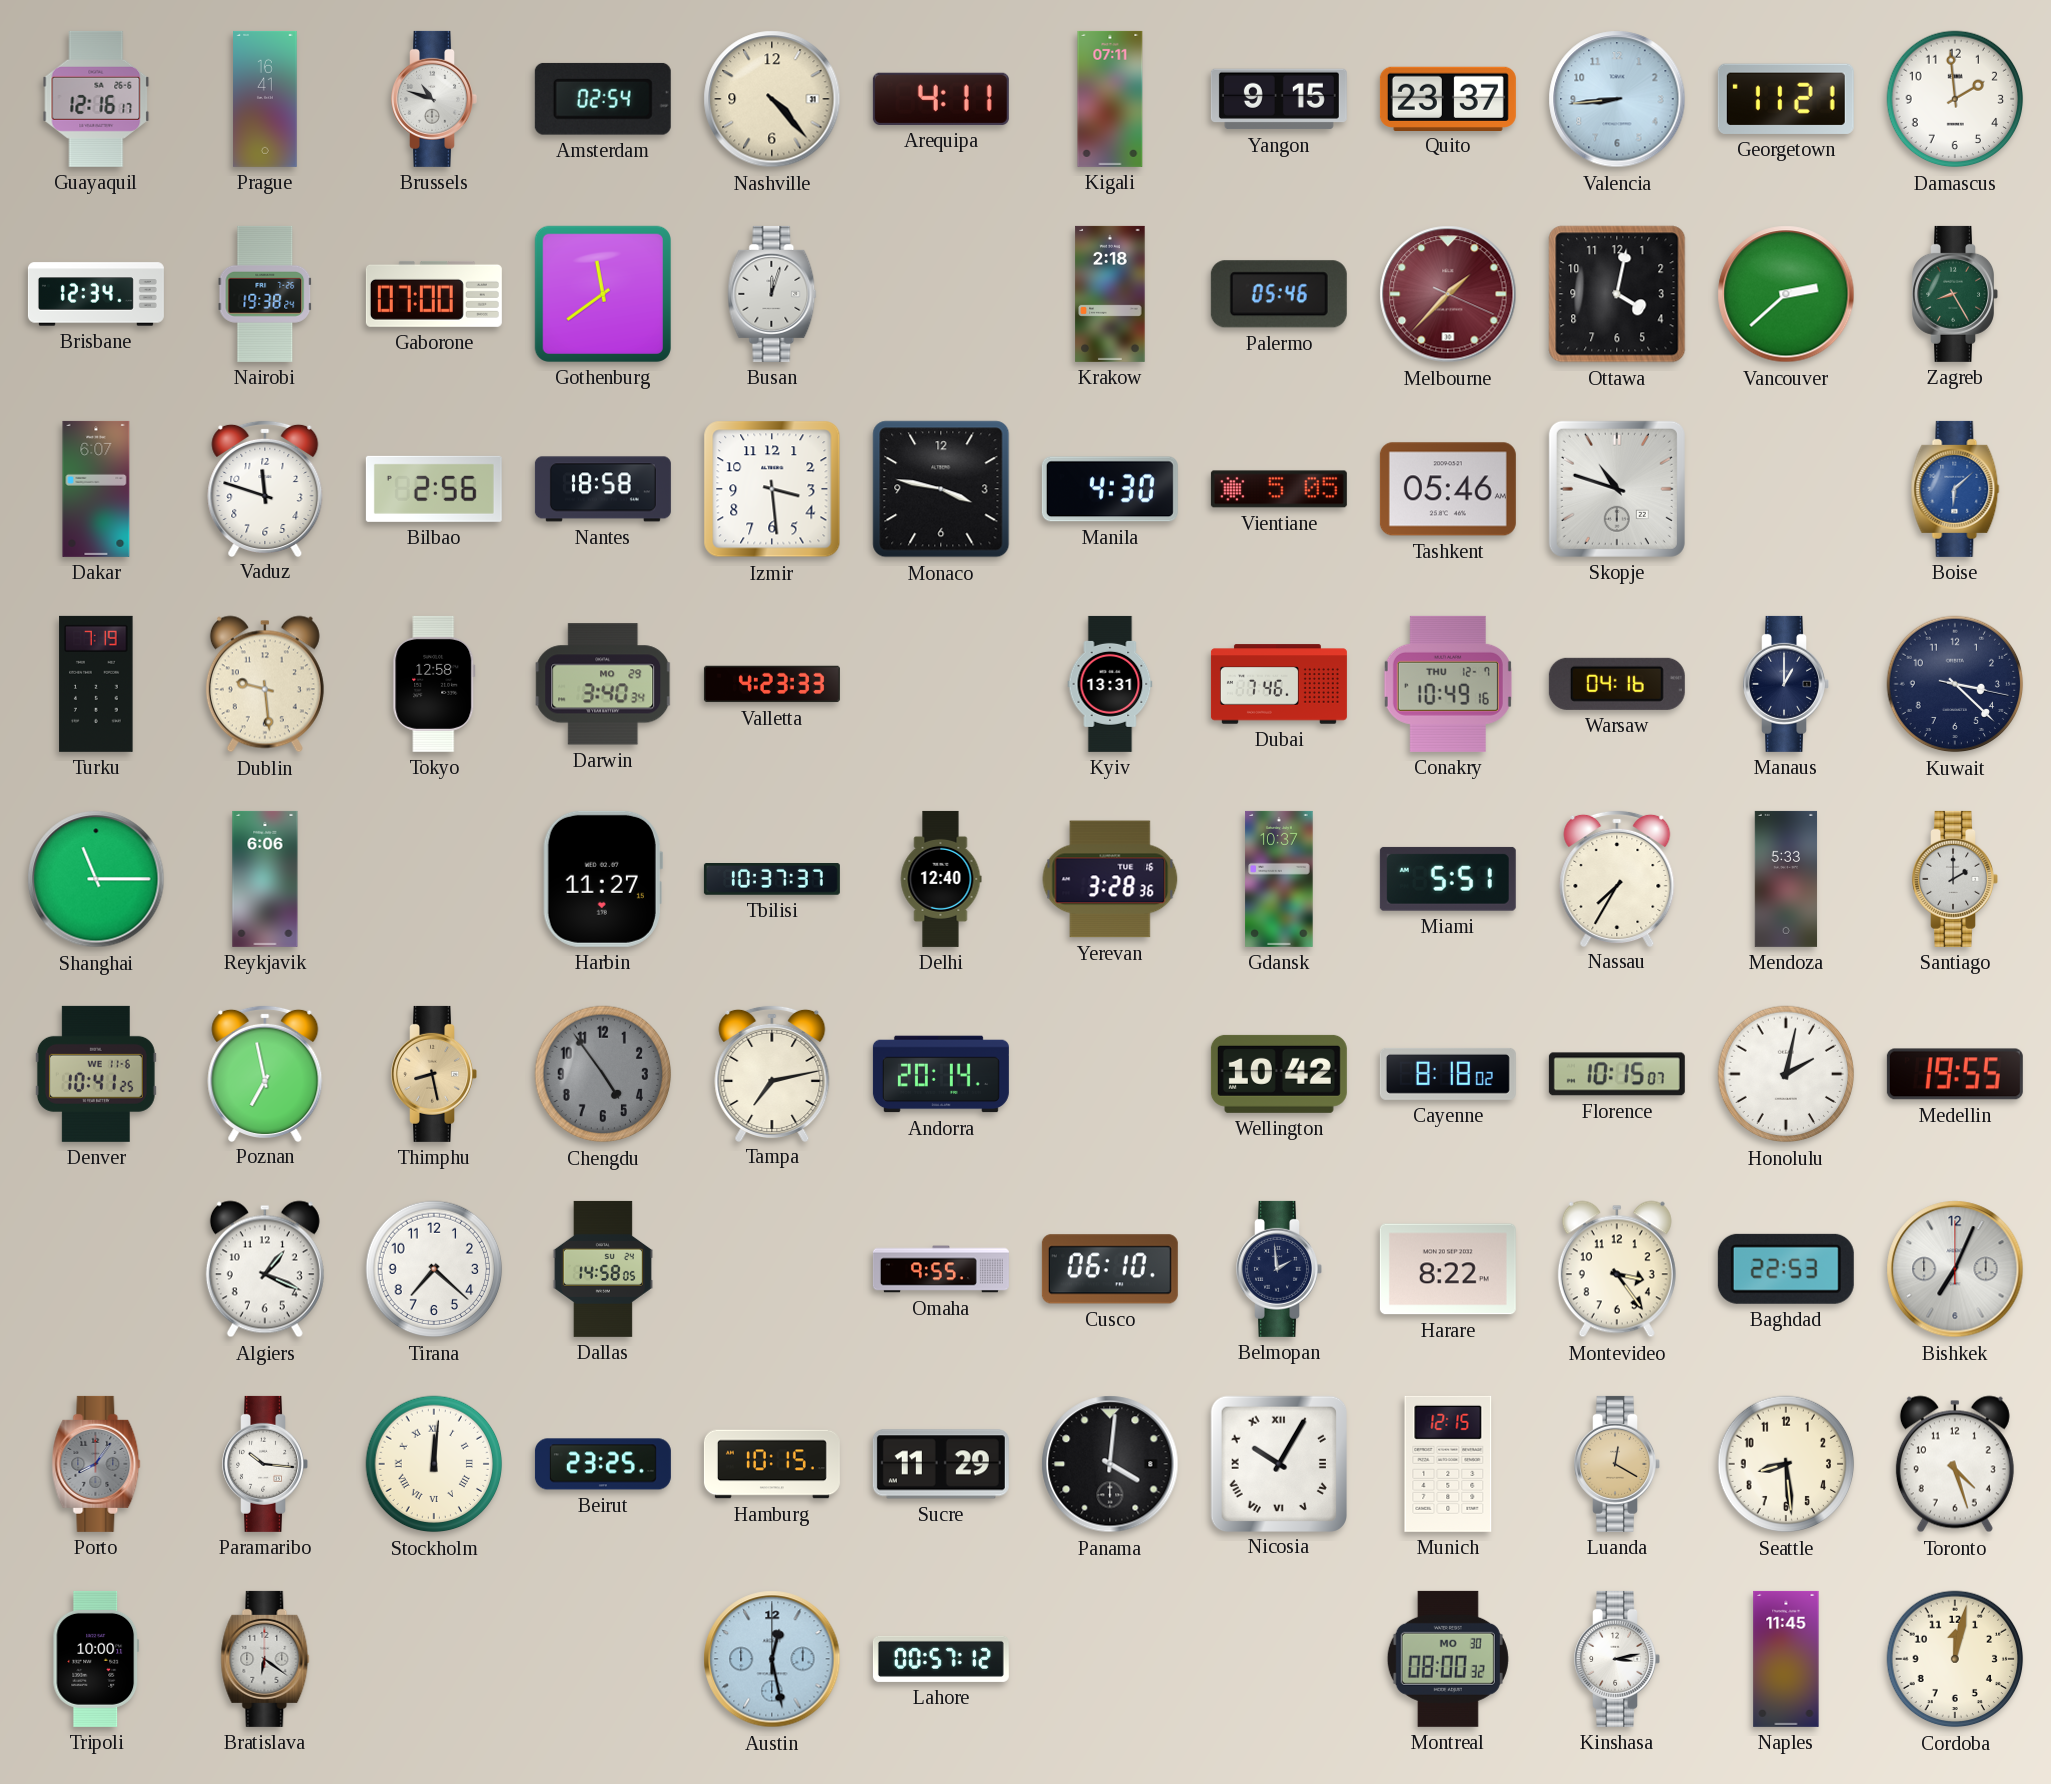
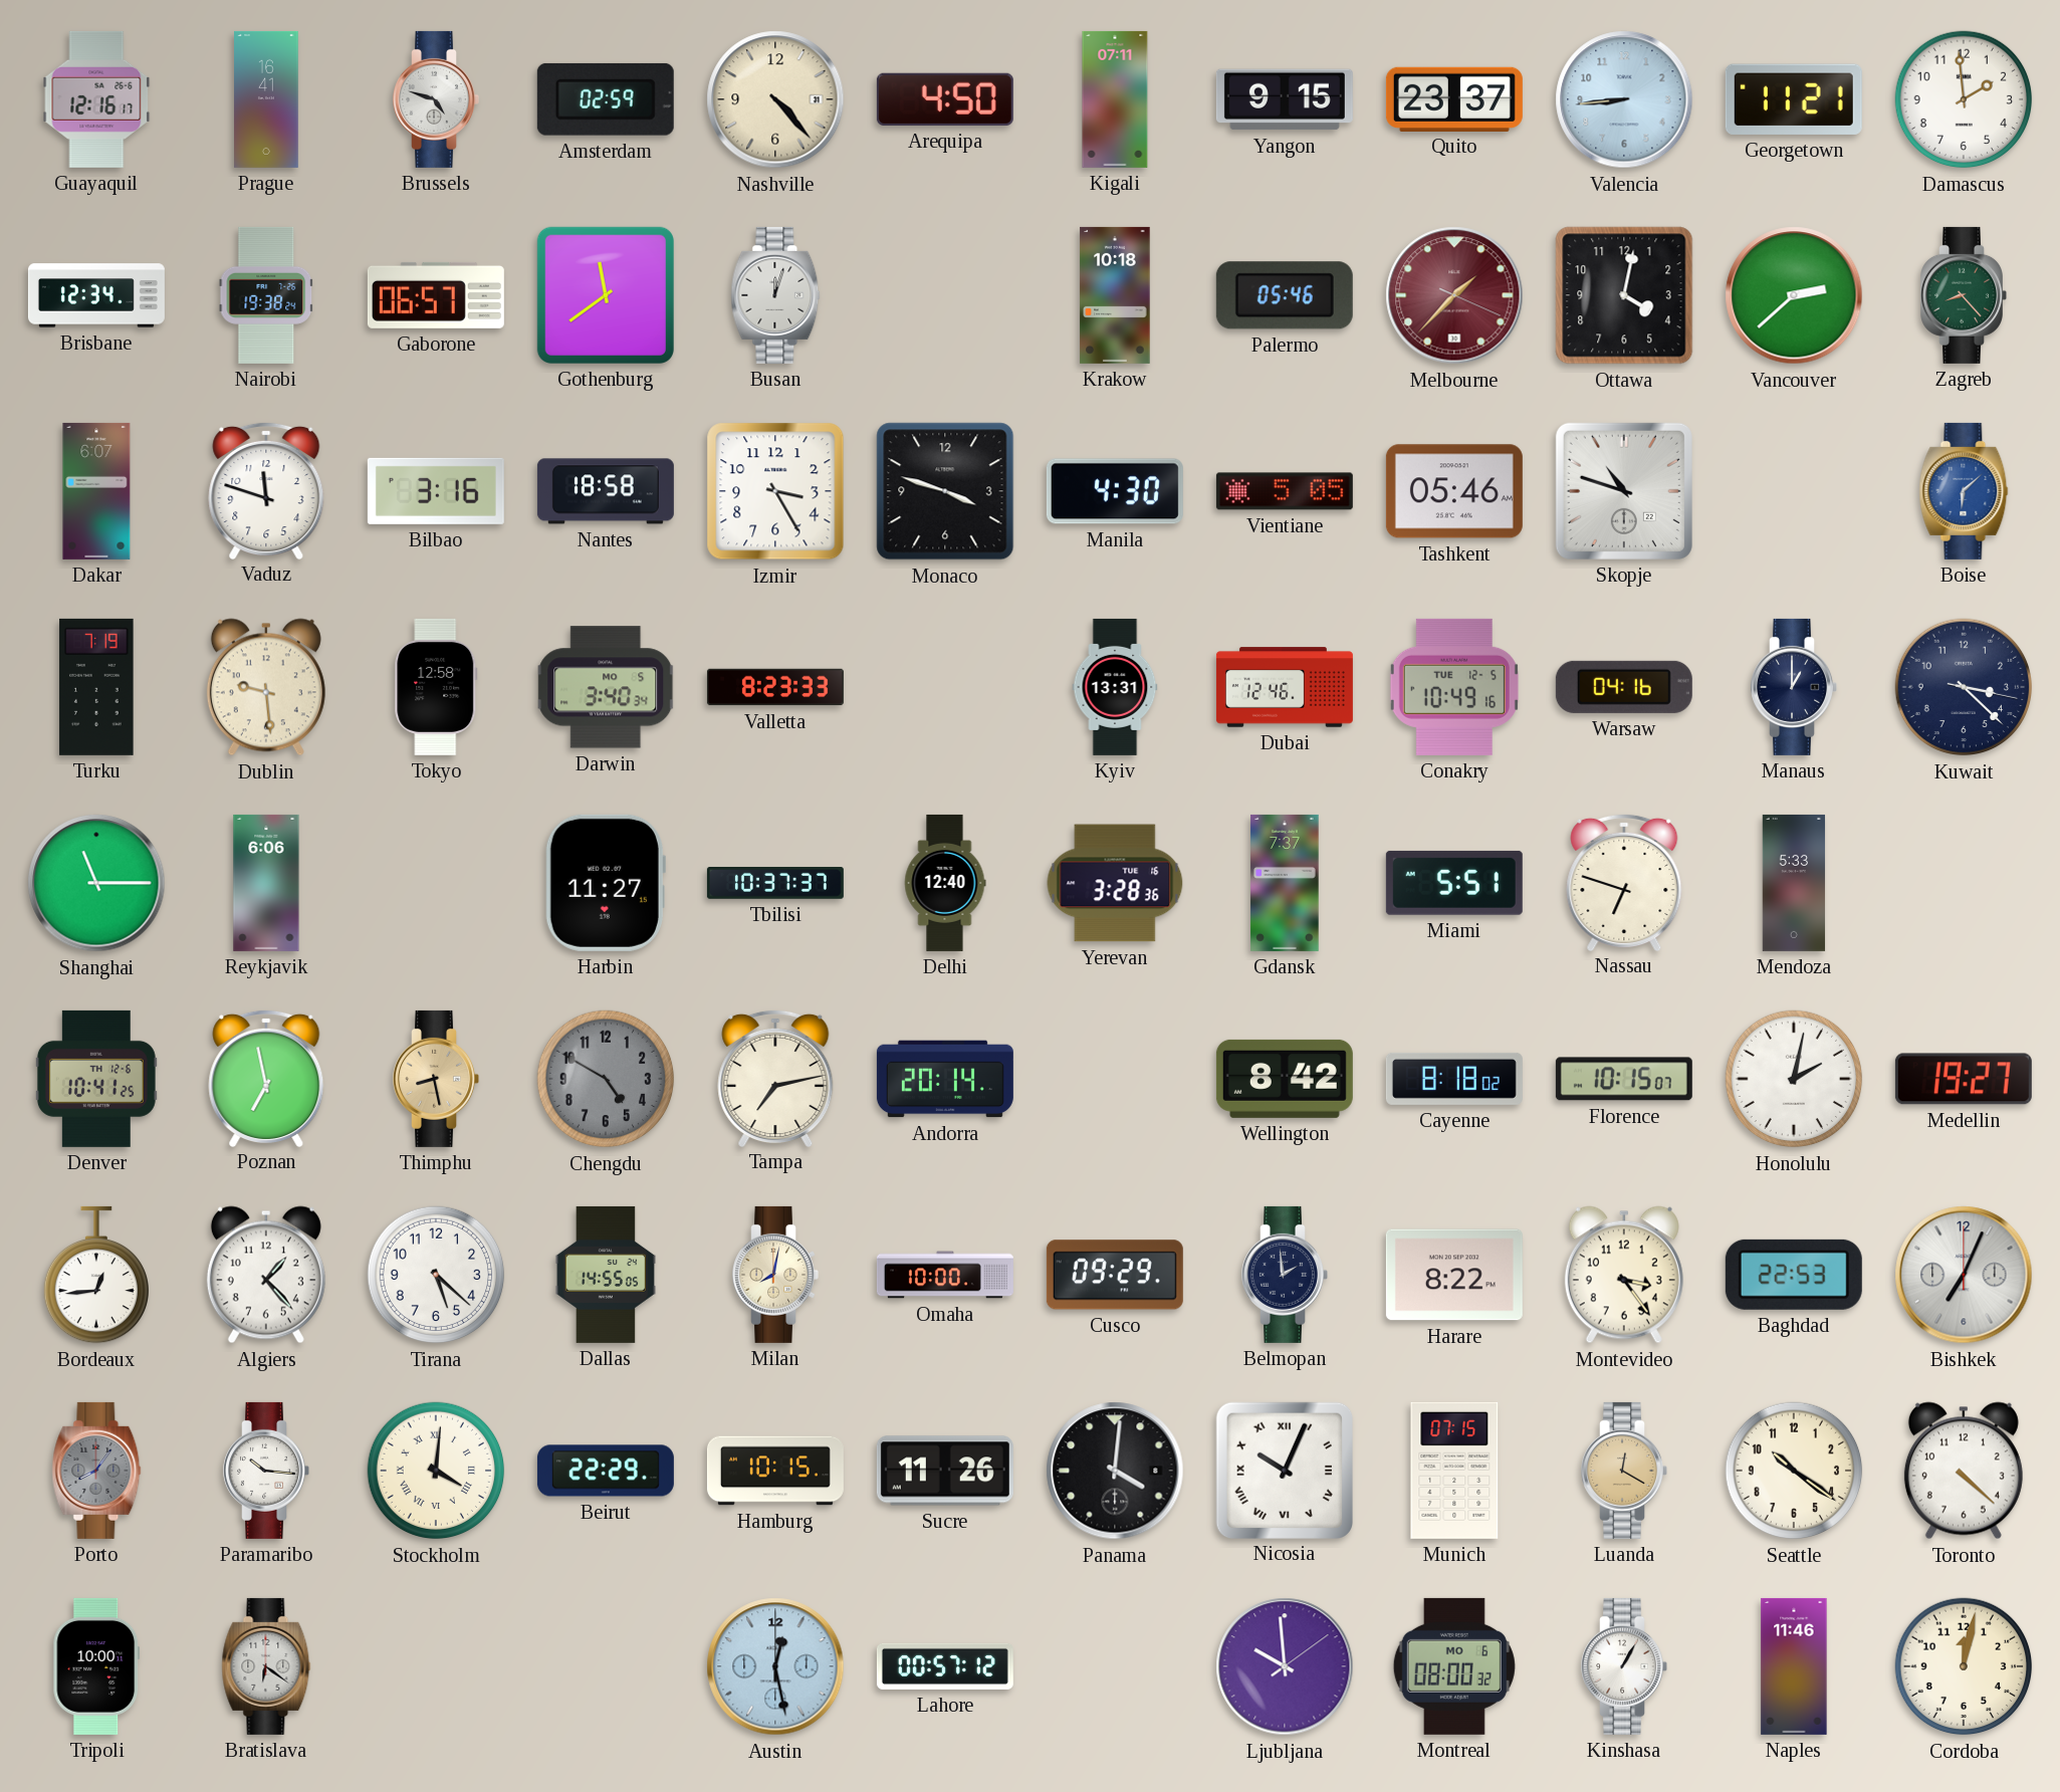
Brussels: 10:48 -> 4:48
Amsterdam: 02:54 -> 02:59
Arequipa: 4:11 -> 4:50
Gaborone: 07:00 -> 06:57
Krakow: 2:18 -> 10:18
Zagreb: 8:25 -> 8:23
Bilbao: 2:56 -> 3:16
Izmir: 3:29 -> 3:25
Monaco: 3:47 -> 3:48
Darwin date: MO 29 -> MO 5
Valletta: 4:23 -> 8:23
Dubai: 7:46 -> 12:46
Conakry date: THU 12-7 -> TUE 12-5
Gdansk: 10:37 -> 7:37
Nassau: 7:35 -> 6:48
Santiago: 2:00 -> none
Denver date: WE 11-6 -> TH 12-6
Chengdu: 4:54 -> 4:50
Wellington: 10:42 -> 8:42
Medellin: 19:55 -> 19:27
Bordeaux: none -> 12:44
Algiers: 1:19 -> 1:23
Tirana: 7:22 -> 5:22
Dallas: 14:58 -> 14:55
Milan: none -> 8:02
Omaha: 9:55 -> 10:00
Cusco: 06:10 -> 09:29
Stockholm: 12:01 -> 4:01
Beirut: 23:25 -> 22:29
Sucre: 11:29 -> 11:26
Nicosia: 10:05 -> 10:04
Munich: 12:15 -> 07:15
Seattle: 8:29 -> 10:21
Toronto: 4:27 -> 4:22
Ljubljana: none -> 9:59
Montreal date: MO 30 -> MO 6
Kinshasa: 3:13 -> 1:05
Naples: 11:45 -> 11:46
